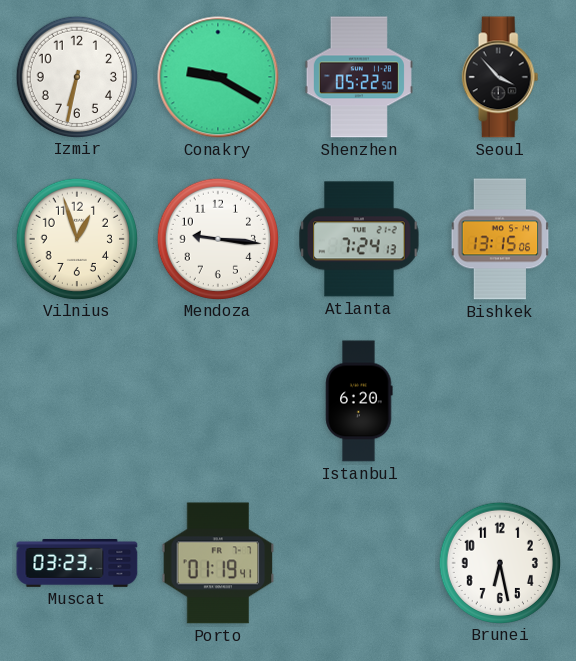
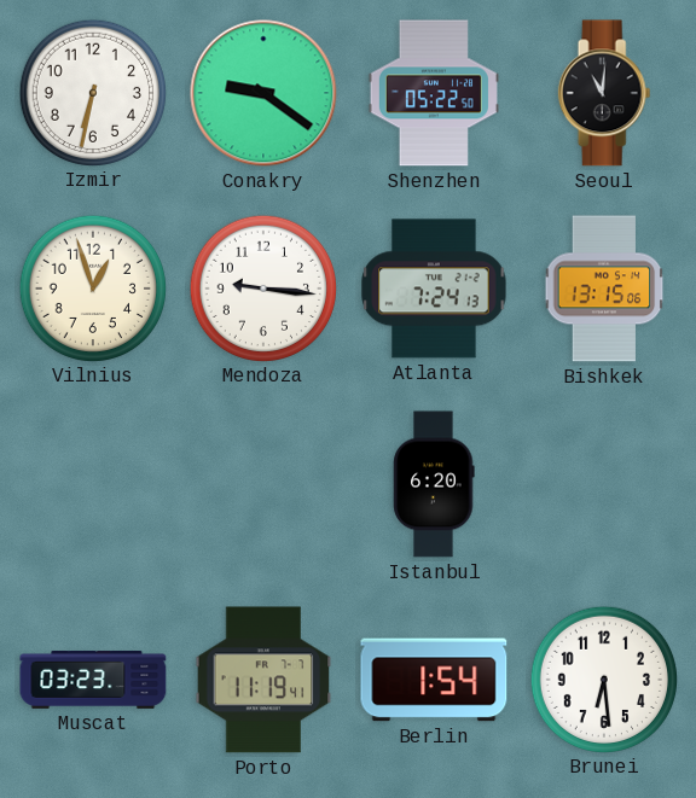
Conakry: 9:20 -> 9:21
Seoul: 3:53 -> 11:01
Porto: 01:19 -> 11:19
Berlin: none -> 1:54
Brunei: 6:28 -> 6:29
